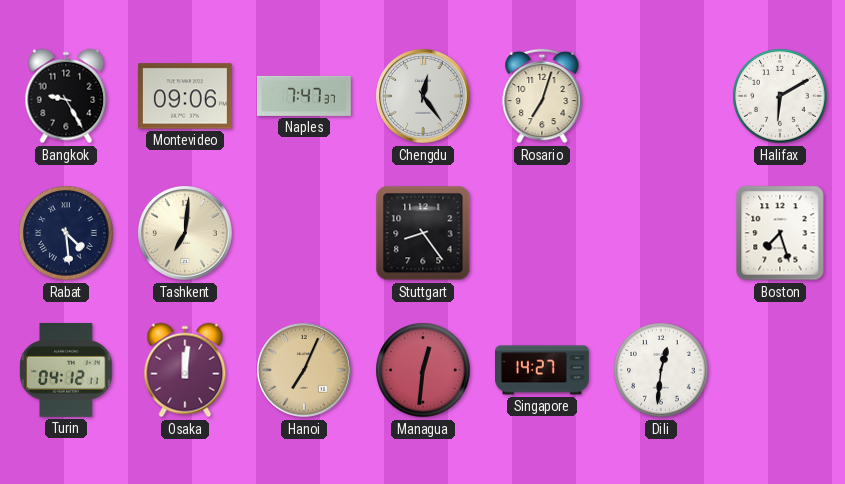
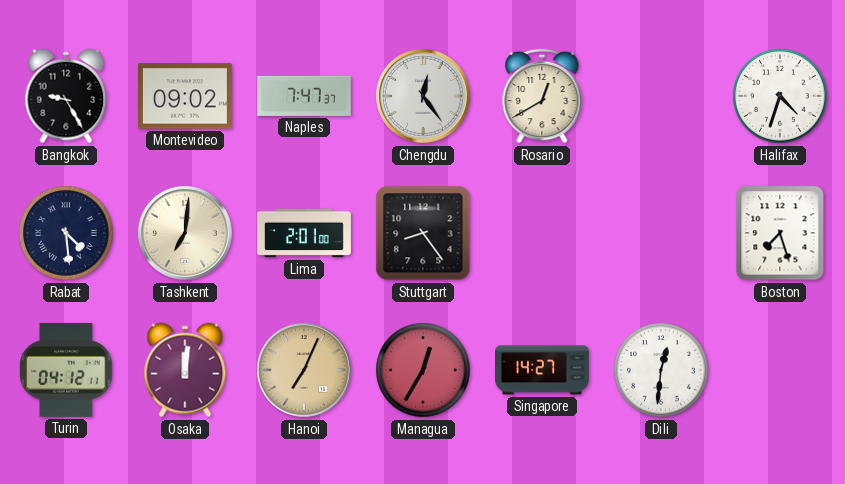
Montevideo: 09:06 -> 09:02
Rosario: 7:03 -> 12:40
Halifax: 6:10 -> 4:33
Lima: none -> 2:01
Managua: 12:31 -> 12:35
